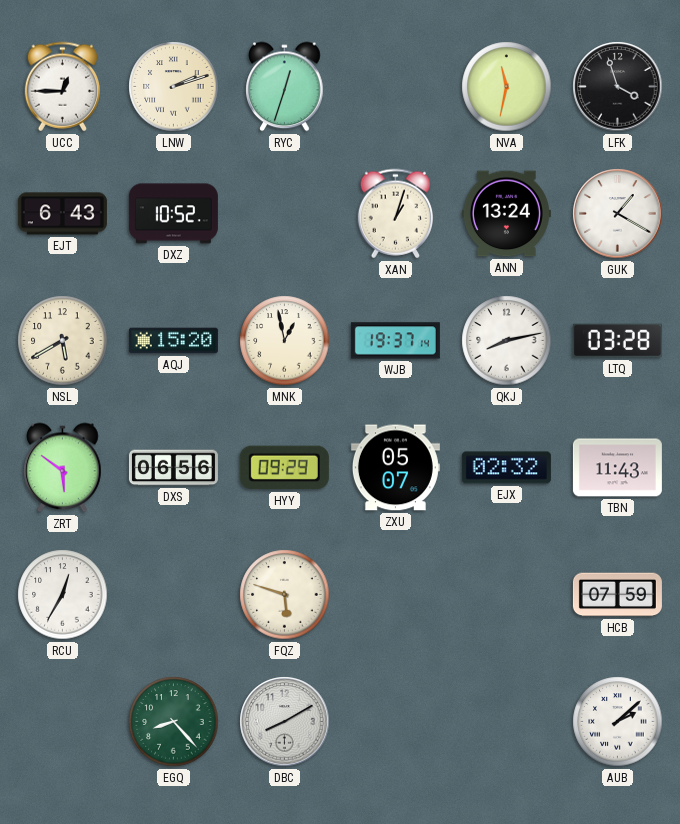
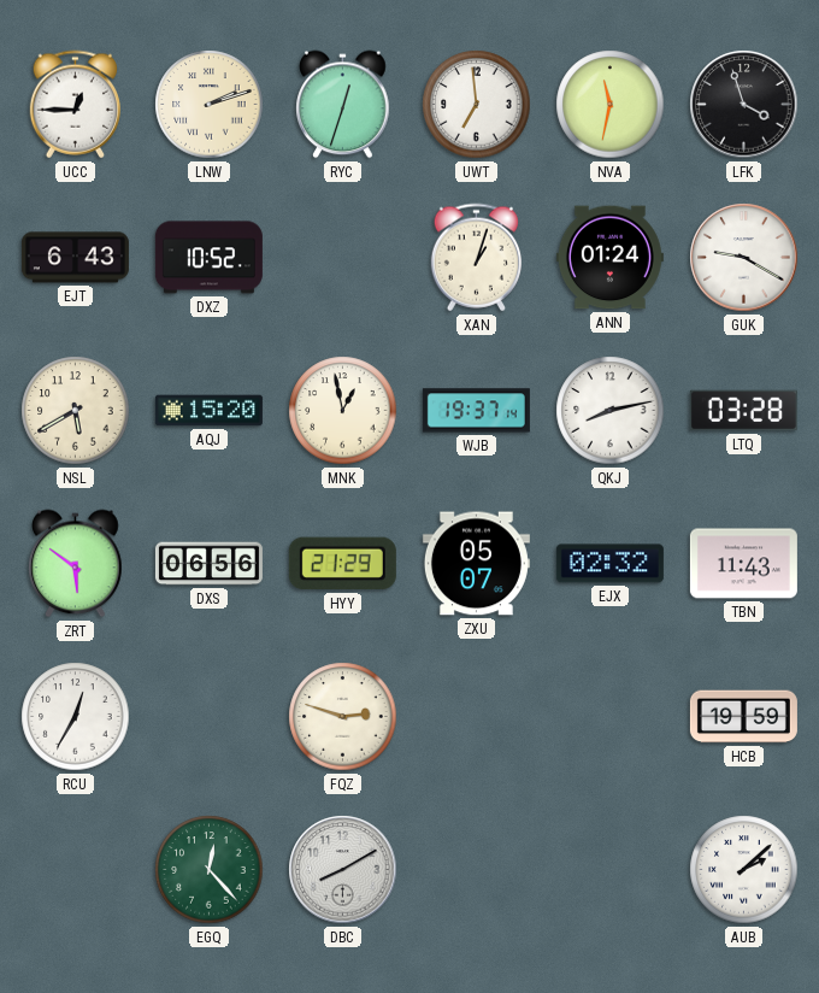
UWT: none -> 6:59
ANN: 13:24 -> 01:24
GUK: 1:20 -> 9:20
HYY: 09:29 -> 21:29
FQZ: 5:48 -> 2:48
HCB: 07:59 -> 19:59
EGQ: 8:23 -> 12:23
